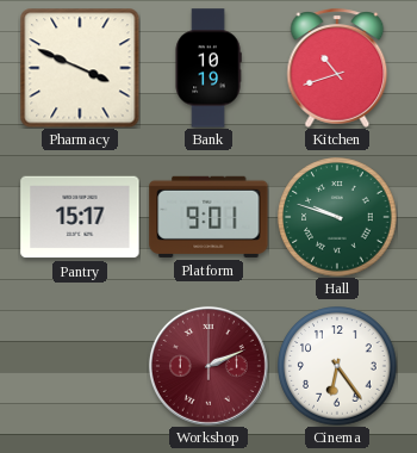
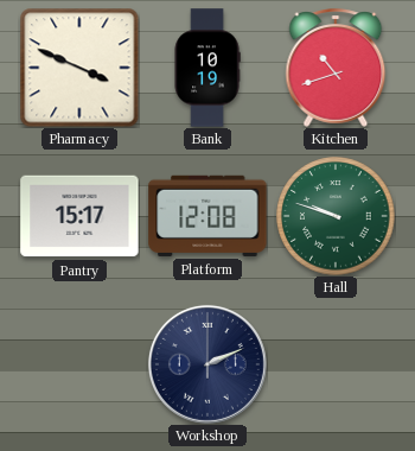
Platform: 9:01 -> 12:08
Workshop dial: burgundy -> navy
Cinema: 6:24 -> none
